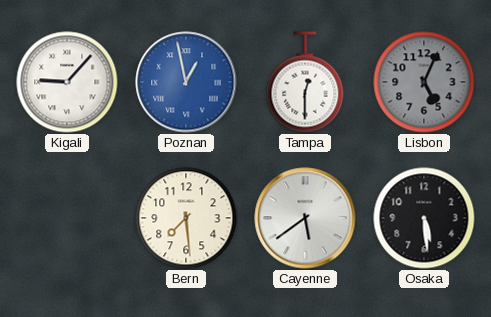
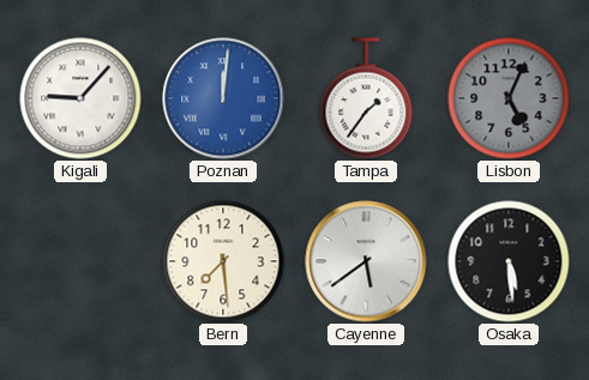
Poznan: 12:58 -> 12:01
Tampa: 12:30 -> 1:36
